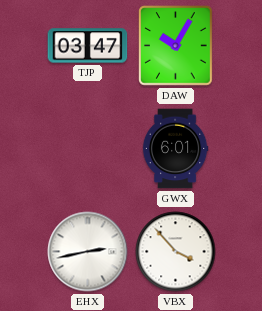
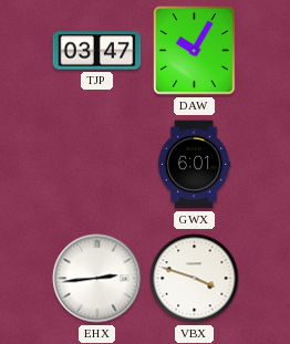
EHX: 2:43 -> 2:44
VBX: 3:53 -> 3:48
